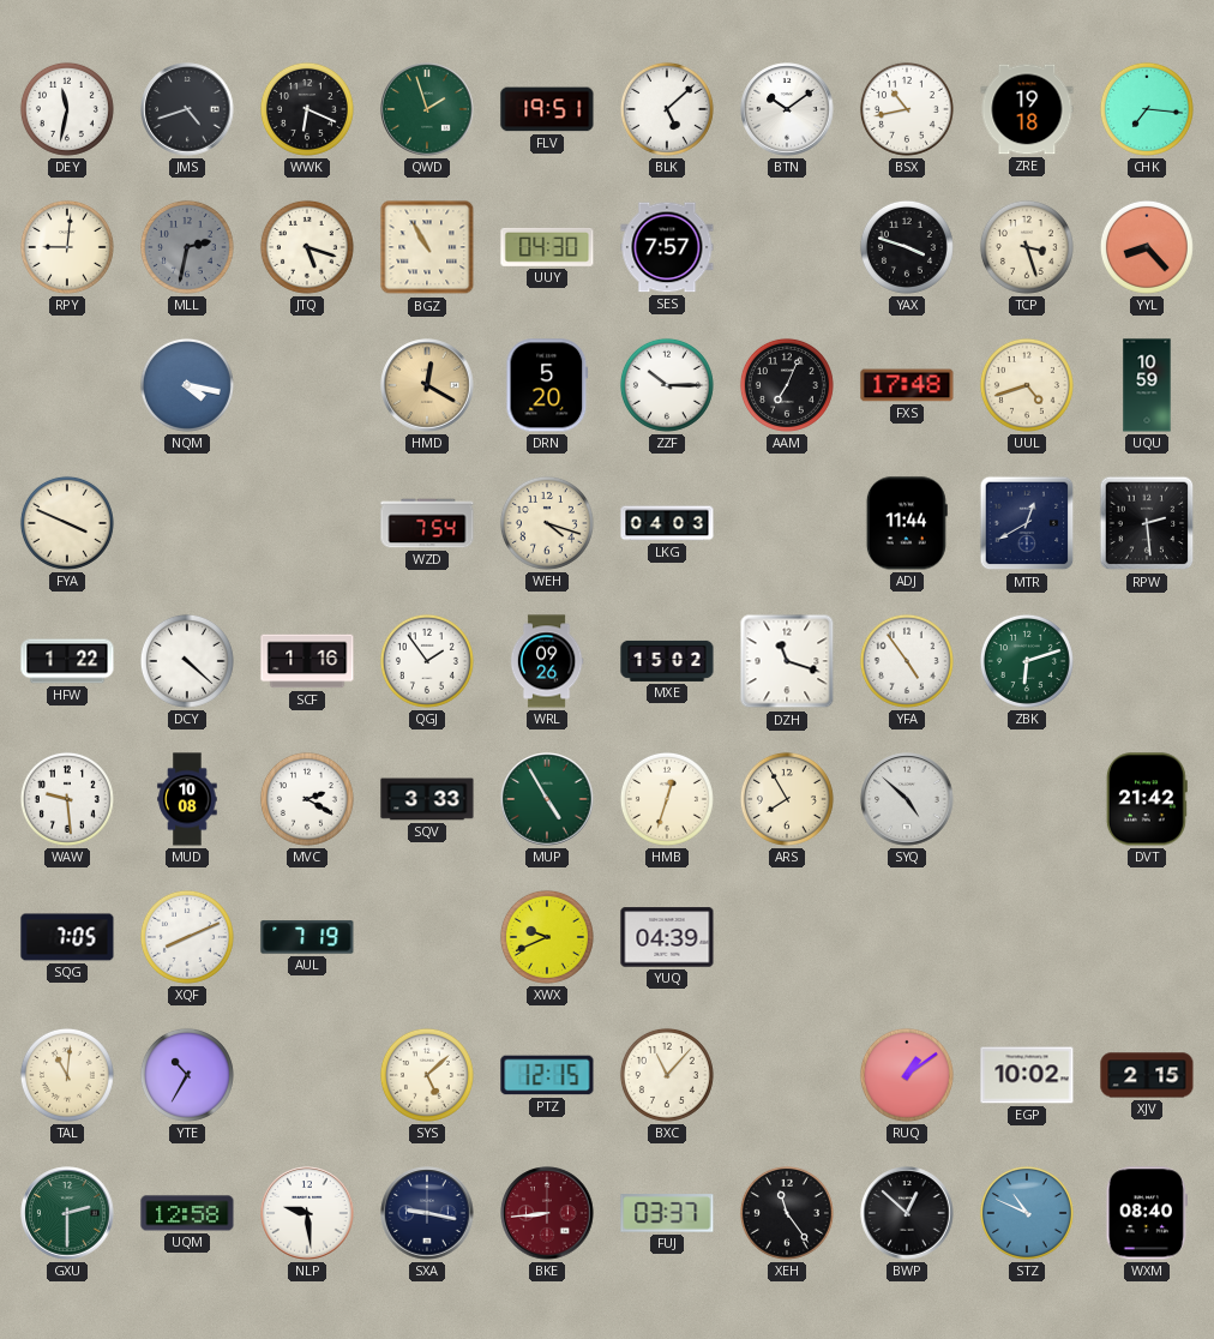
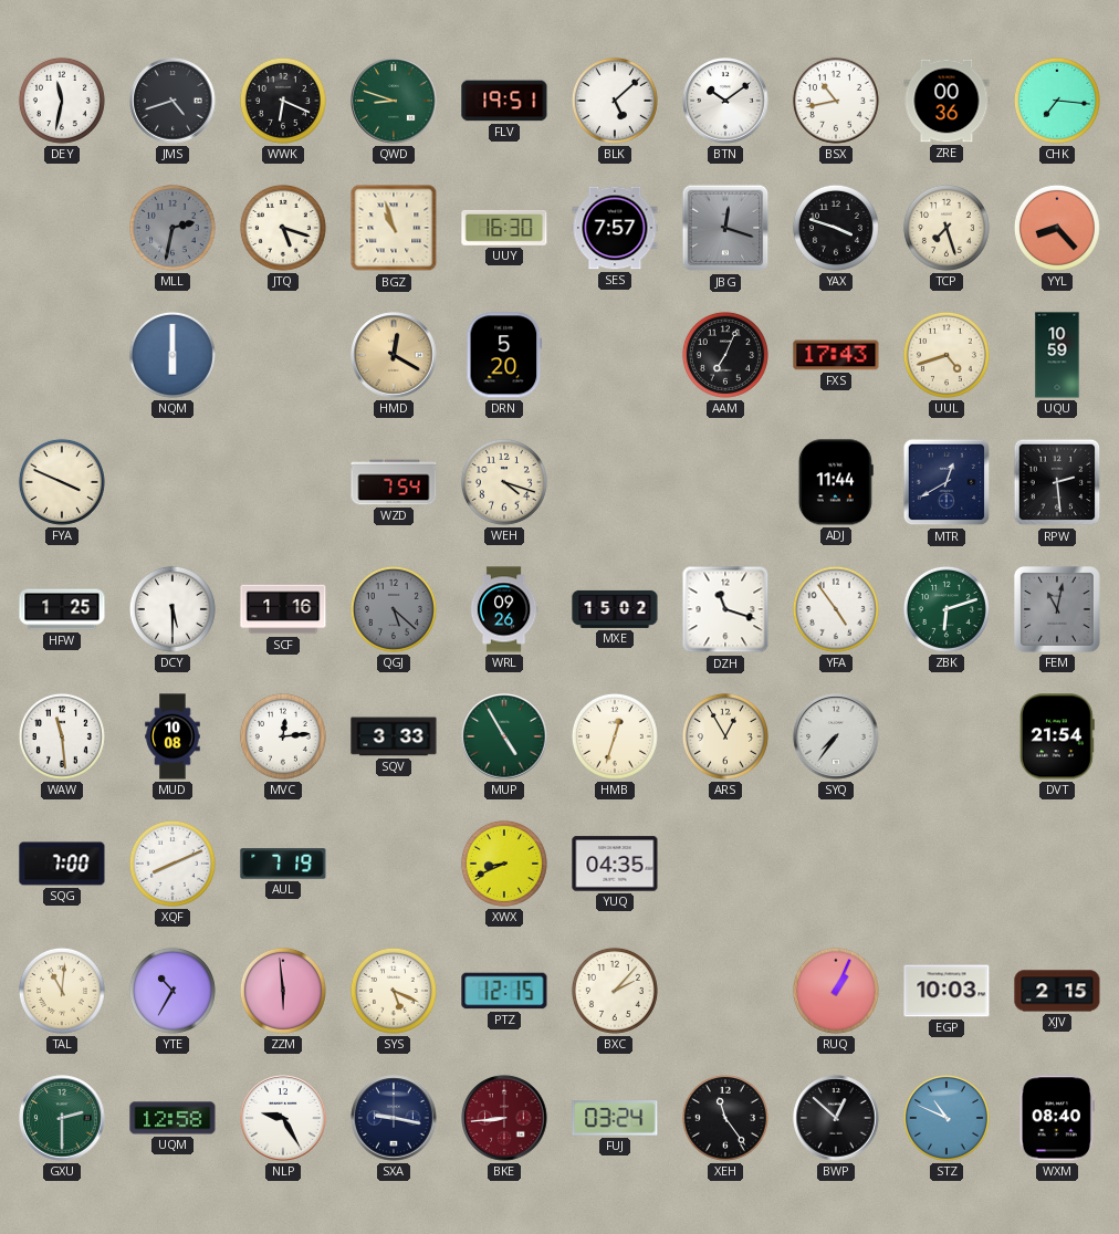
QWD: 1:57 -> 8:48
ZRE: 19:18 -> 00:36
RPY: 9:01 -> none
BGZ: 10:55 -> 10:57
UUY: 04:30 -> 16:30
JBG: none -> 12:18
TCP: 3:27 -> 7:27
NQM: 4:17 -> 6:00
ZZF: 10:15 -> none
FXS: 17:48 -> 17:43
LKG: 04:03 -> none
HFW: 1:22 -> 1:25
DCY: 4:22 -> 5:30
QGJ: 1:54 -> 5:22
QGJ dial: white -> grey
FEM: none -> 11:02
WAW: 9:29 -> 11:29
MVC: 2:20 -> 12:14
ARS: 7:55 -> 12:55
SYQ: 4:52 -> 7:36
DVT: 21:42 -> 21:54
SQG: 7:05 -> 7:00
XWX: 9:41 -> 8:41
YUQ: 04:39 -> 04:35
ZZM: none -> 5:59
SYS: 5:08 -> 5:19
BXC: 11:07 -> 2:07
RUQ: 1:09 -> 1:04
EGP: 10:02 -> 10:03
NLP: 9:29 -> 9:25
FUJ: 03:37 -> 03:24
